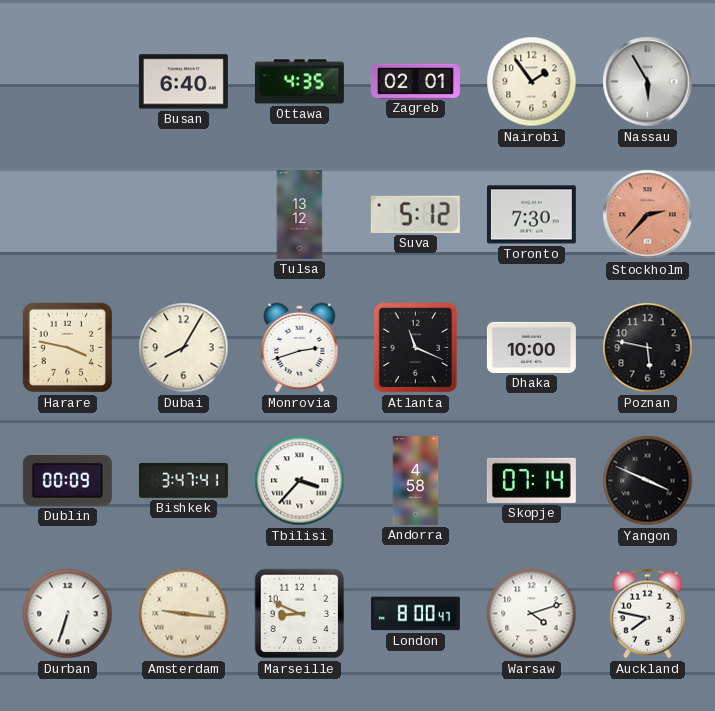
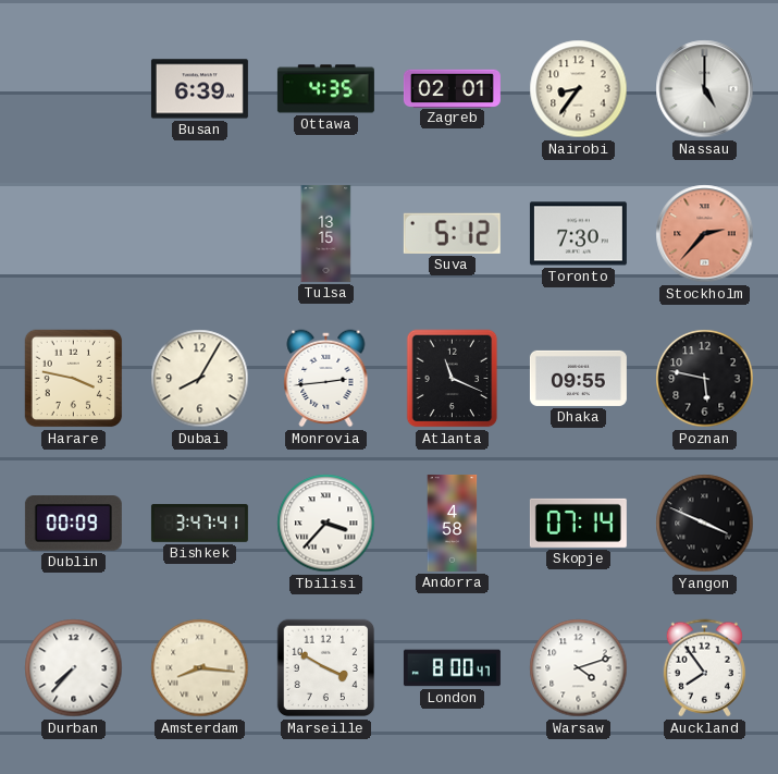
Busan: 6:40 -> 6:39
Nairobi: 1:54 -> 8:36
Nassau: 5:55 -> 5:00
Tulsa: 13:12 -> 13:15
Monrovia: 2:42 -> 2:44
Dhaka: 10:00 -> 09:55
Durban: 6:33 -> 7:37
Amsterdam: 9:16 -> 8:16
Marseille: 8:49 -> 3:50
Auckland: 7:47 -> 7:54
